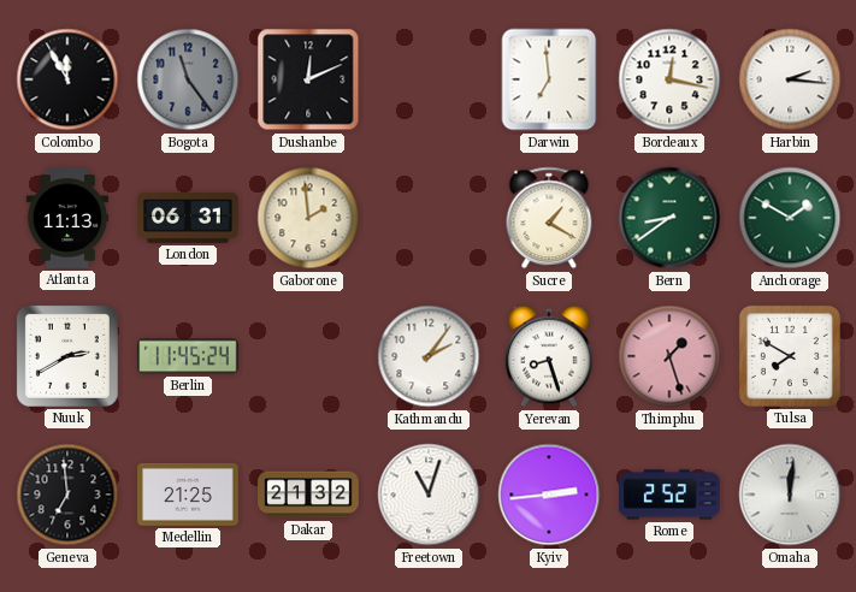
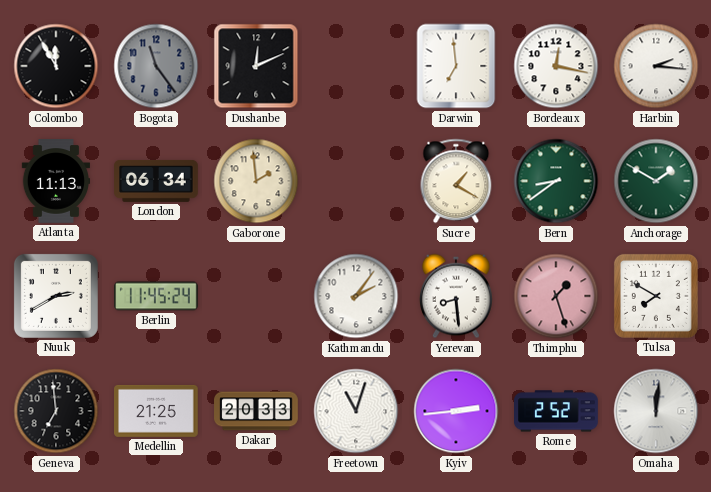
London: 06:31 -> 06:34
Yerevan: 8:27 -> 8:29
Dakar: 21:32 -> 20:33
